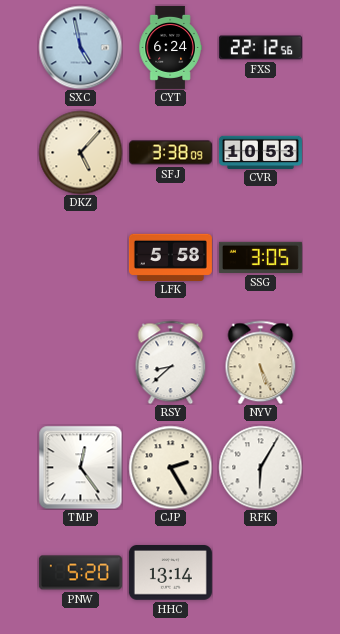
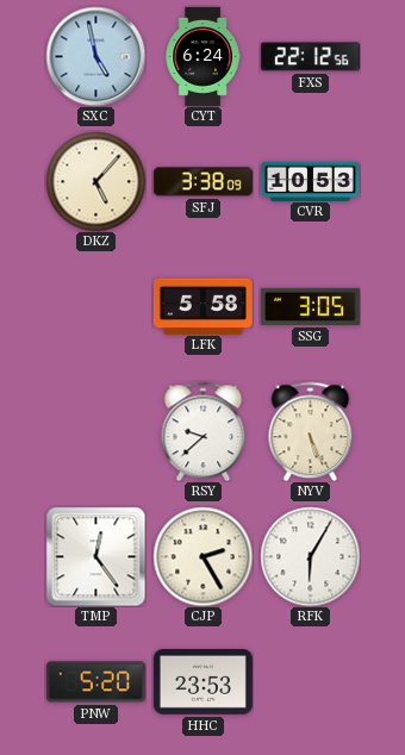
RSY: 8:38 -> 9:38
HHC: 13:14 -> 23:53
